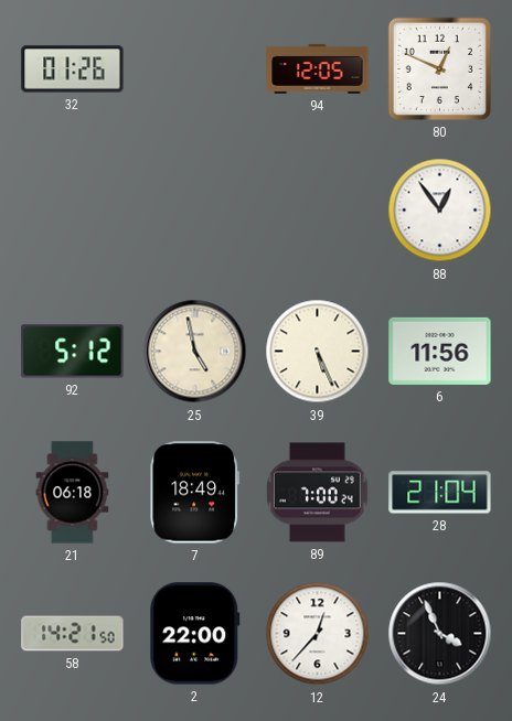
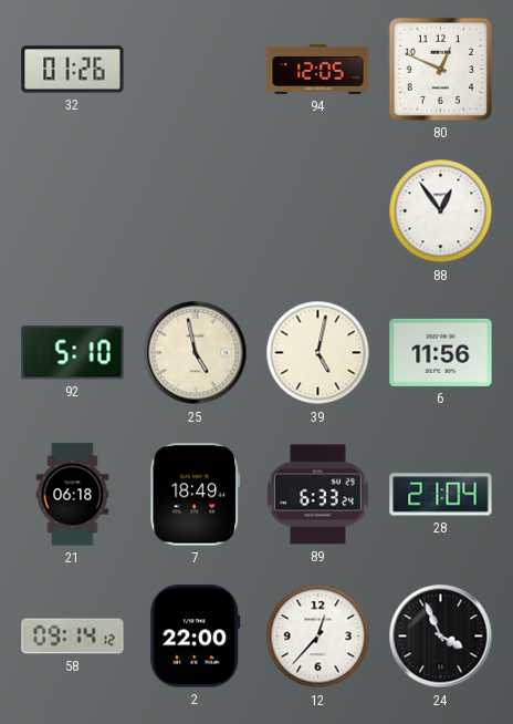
92: 5:12 -> 5:10
39: 5:26 -> 5:02
89: 7:00 -> 6:33
58: 14:21 -> 09:14
